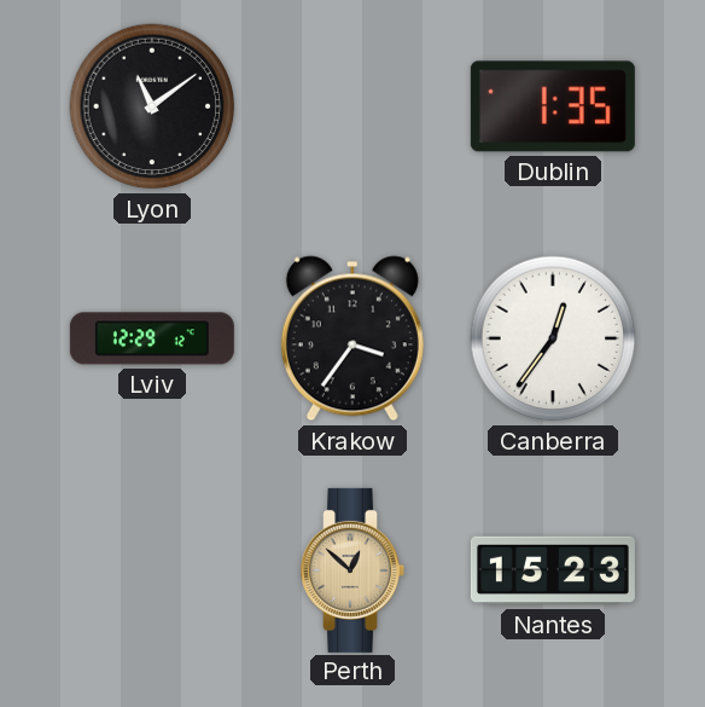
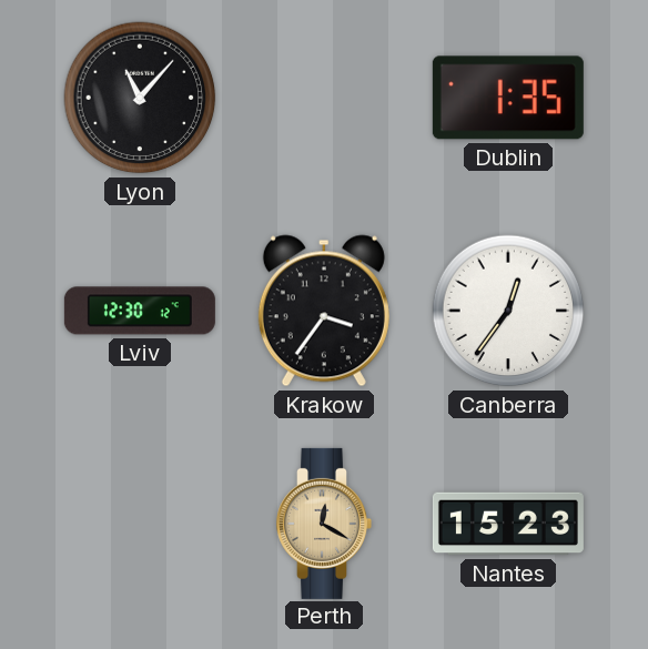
Lyon: 11:09 -> 11:07
Lviv: 12:29 -> 12:30
Perth: 12:52 -> 12:20
